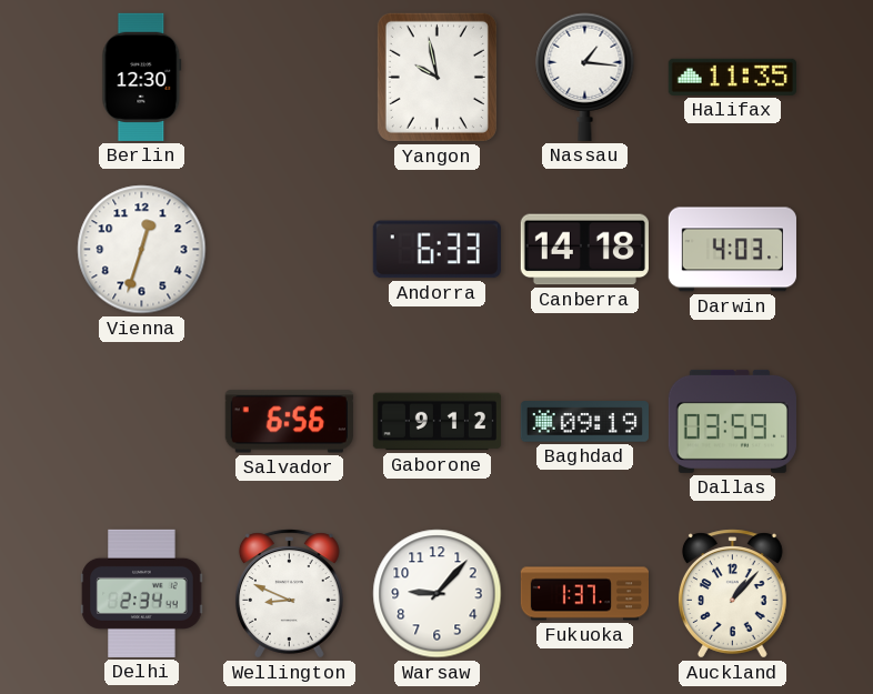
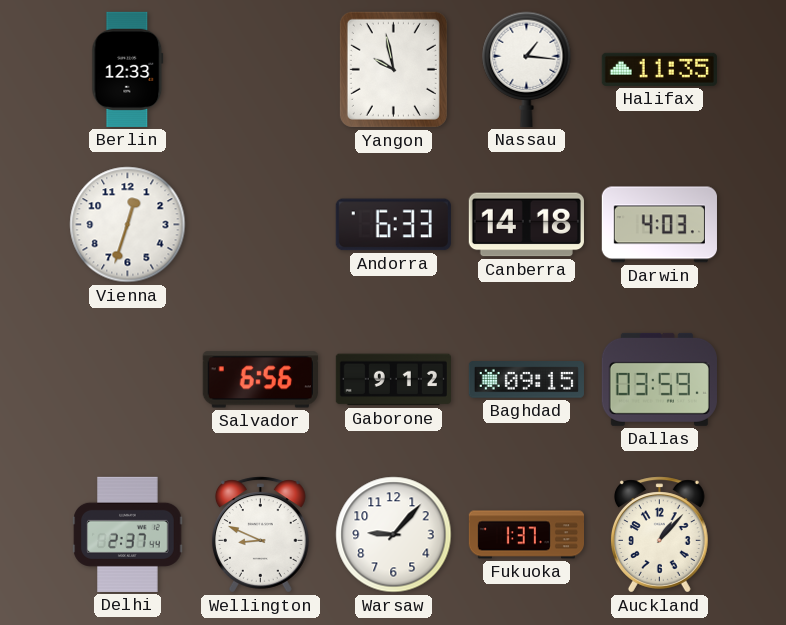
Berlin: 12:30 -> 12:33
Baghdad: 09:19 -> 09:15
Delhi: 2:34 -> 2:37
